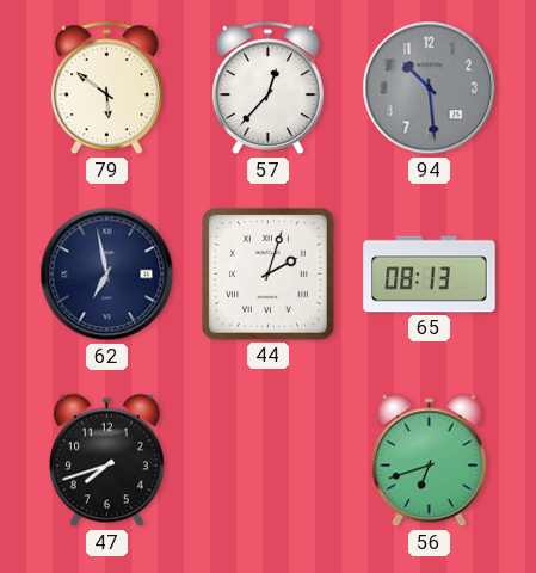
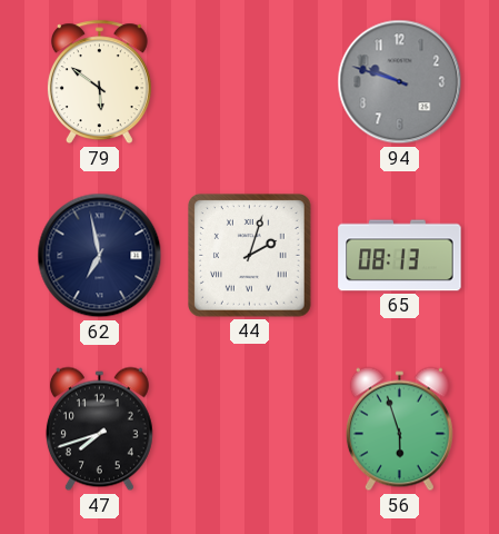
57: 12:37 -> none
94: 10:29 -> 9:48
56: 6:42 -> 5:57
